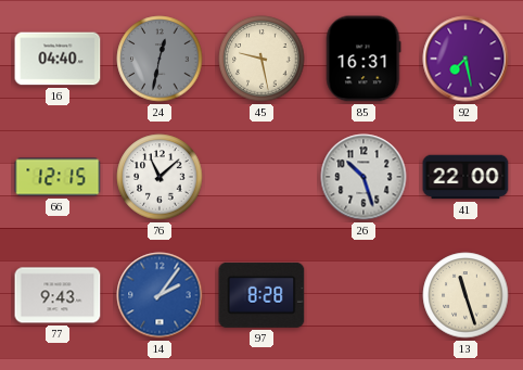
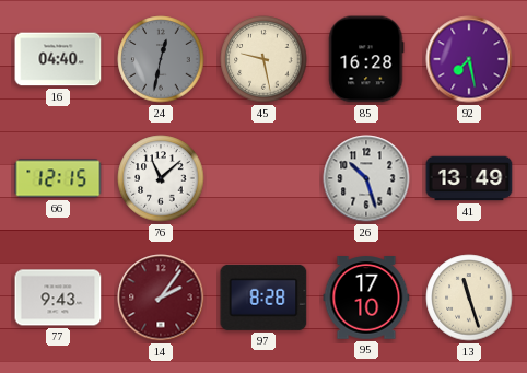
85: 16:31 -> 16:28
41: 22:00 -> 13:49
14 dial: blue -> burgundy
95: none -> 17:10
